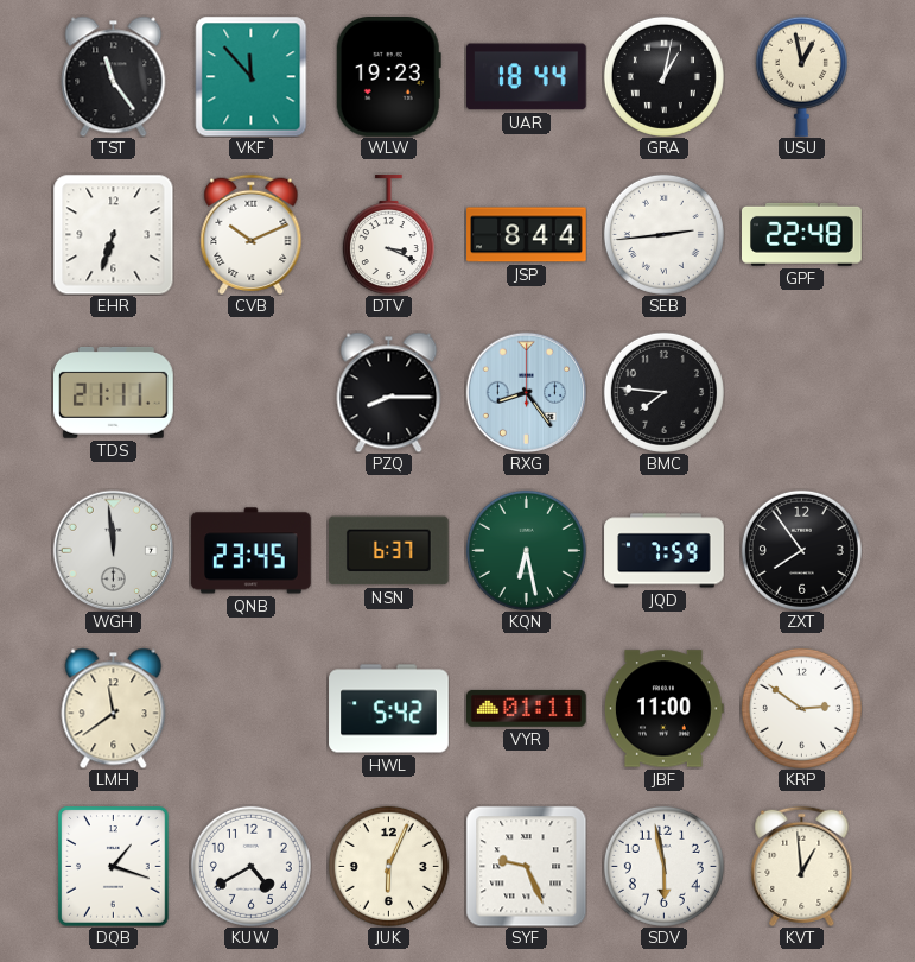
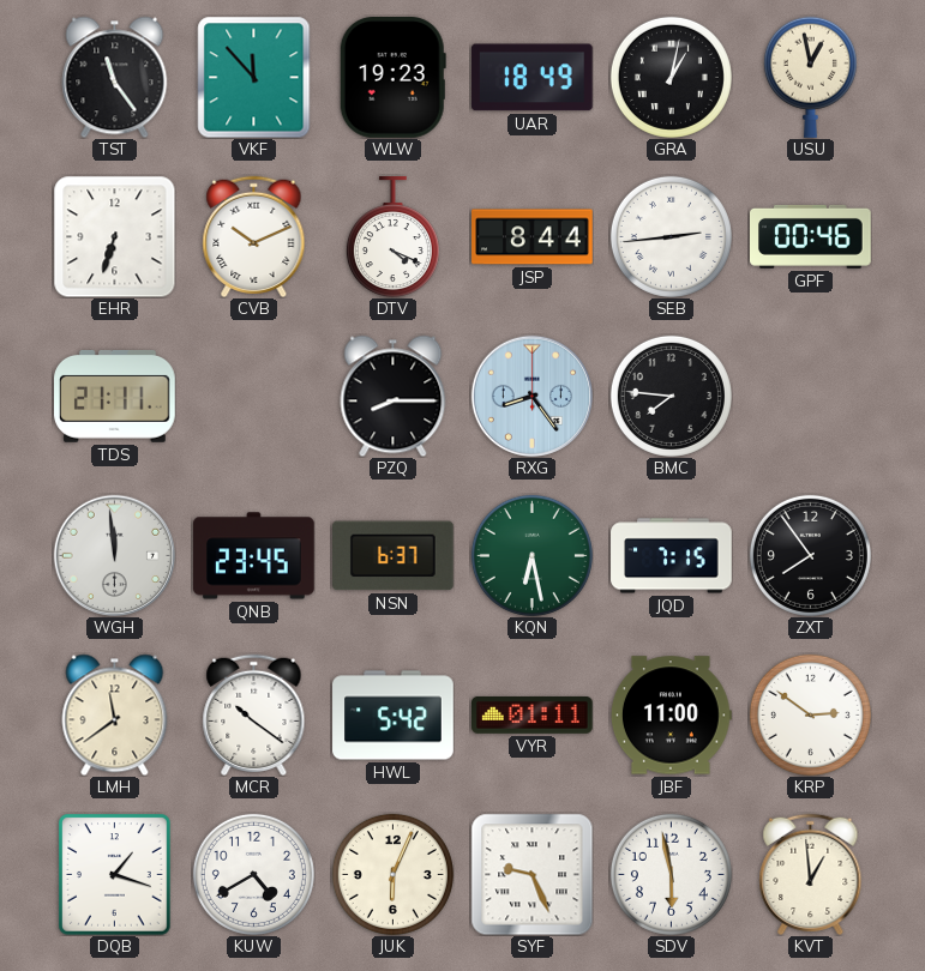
UAR: 18:44 -> 18:49
DTV: 3:19 -> 4:19
GPF: 22:48 -> 00:46
JQD: 7:59 -> 7:15
MCR: none -> 10:21
